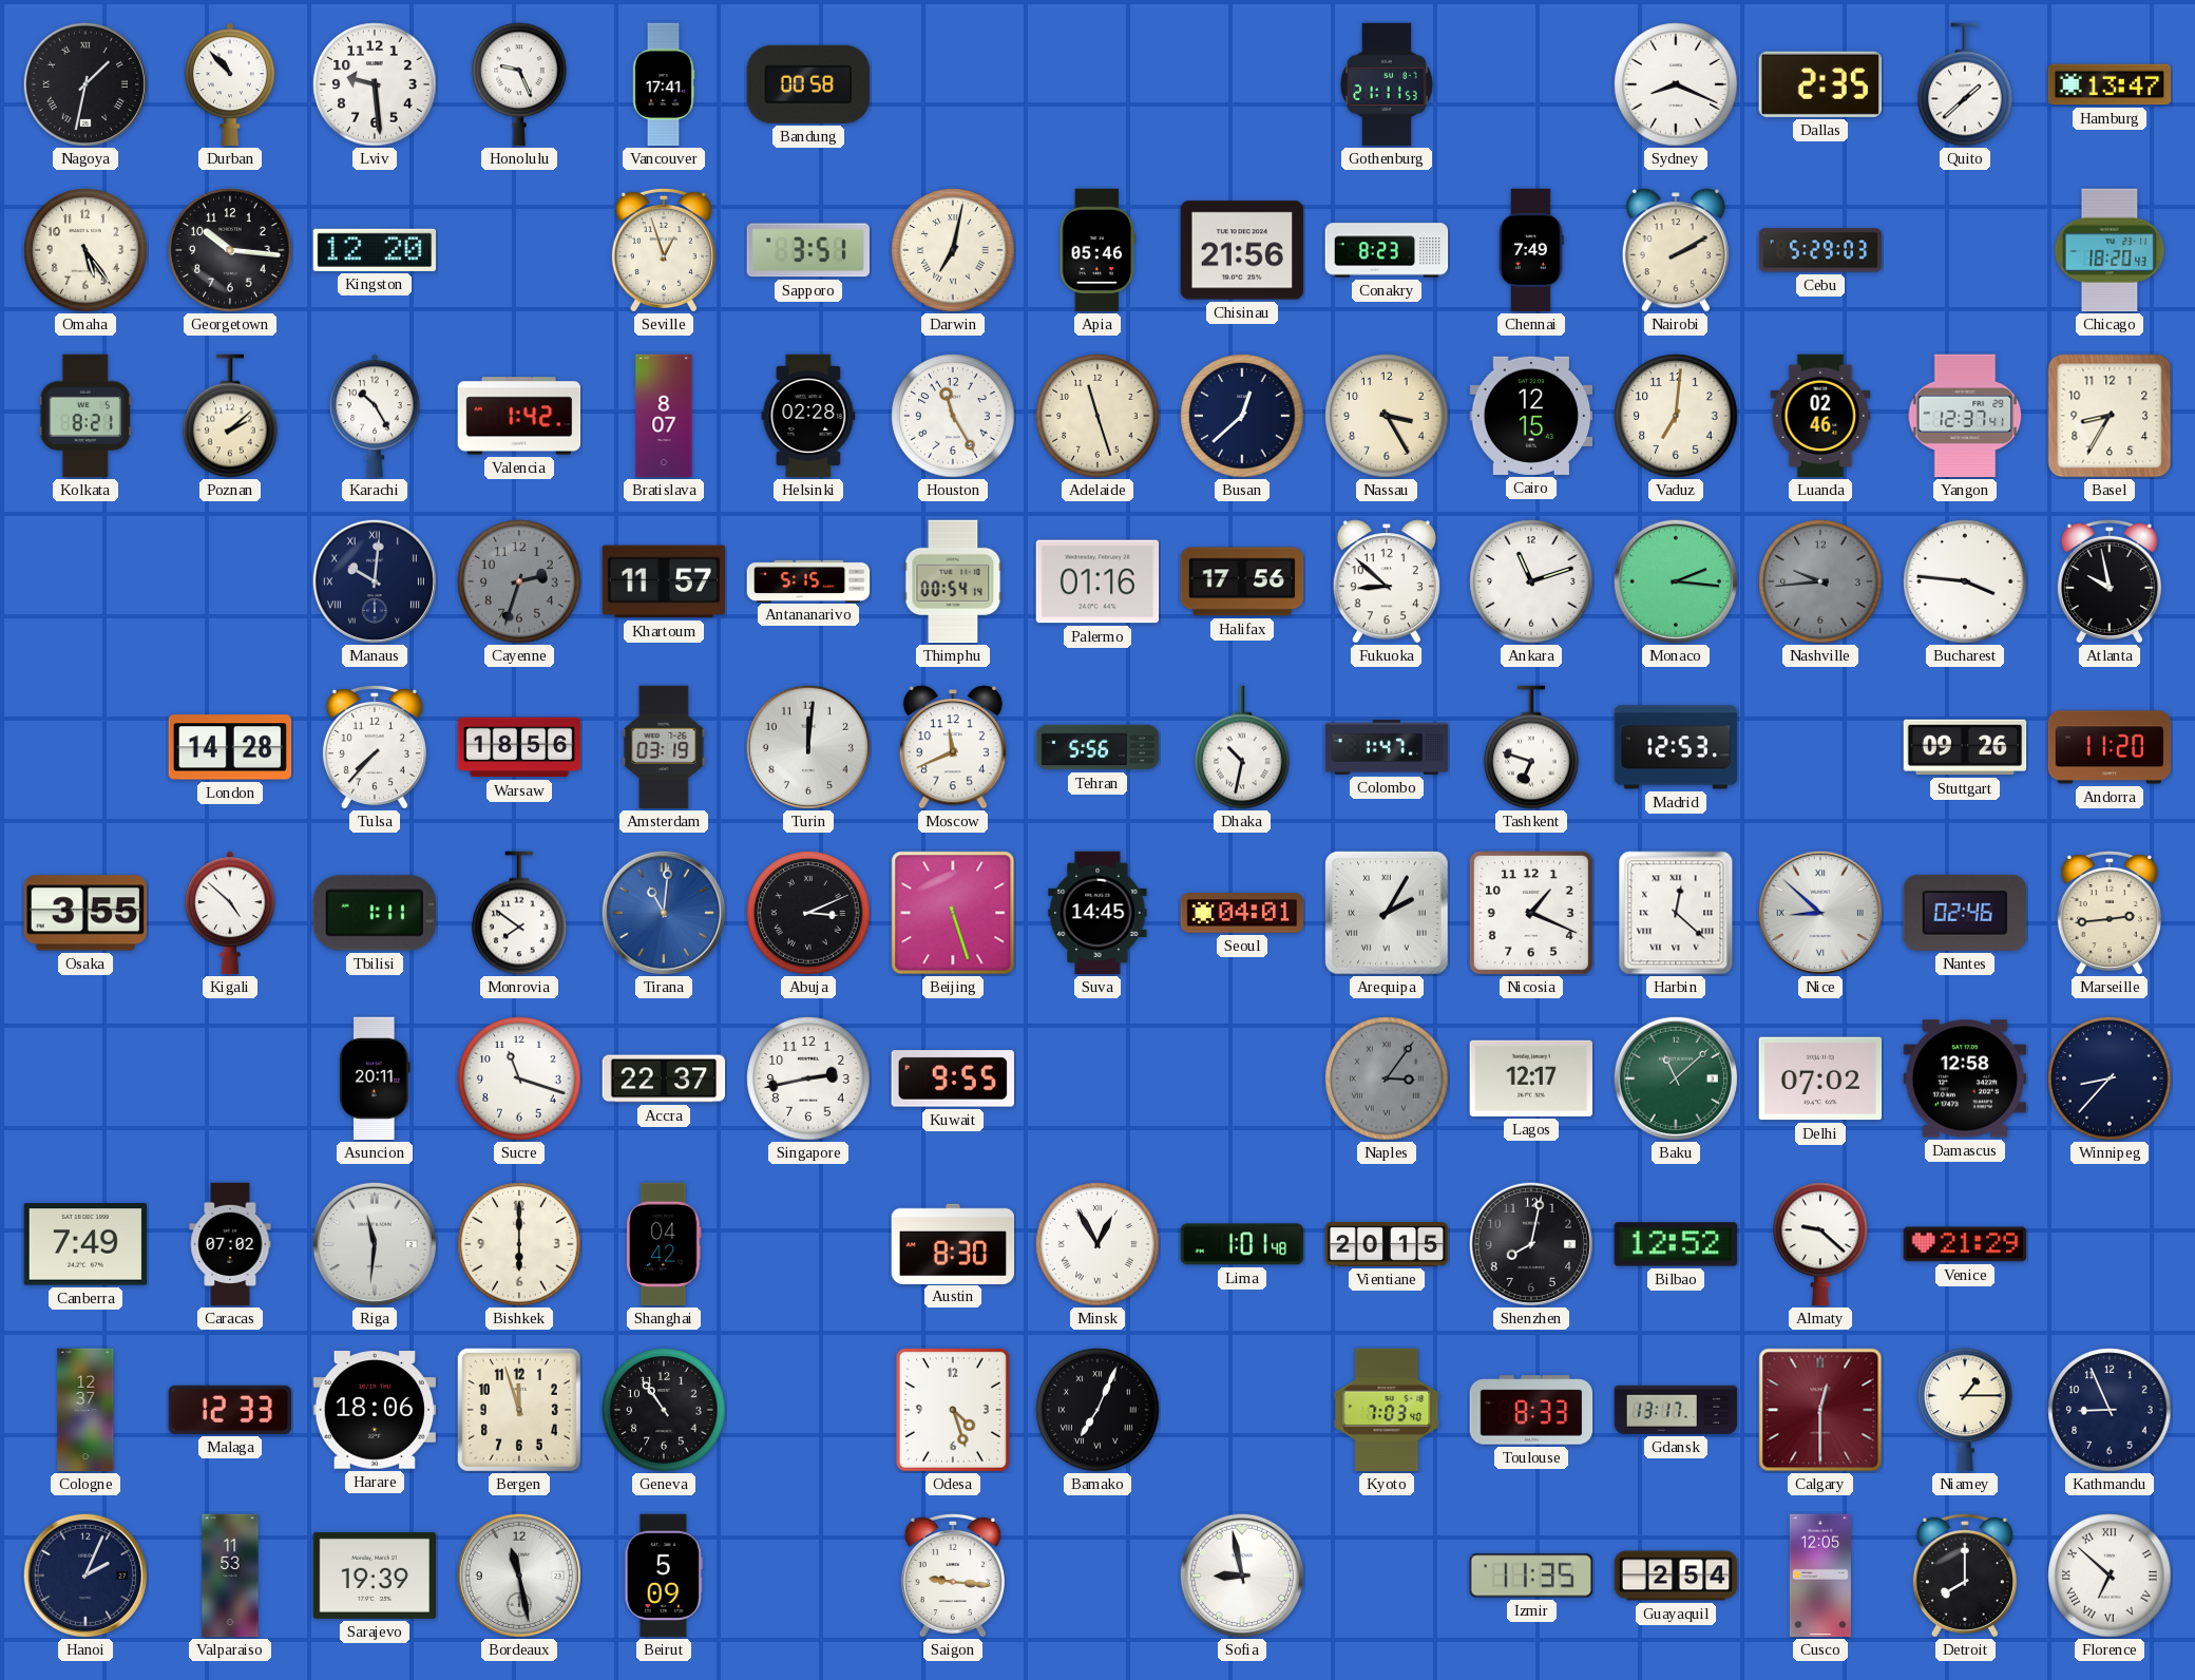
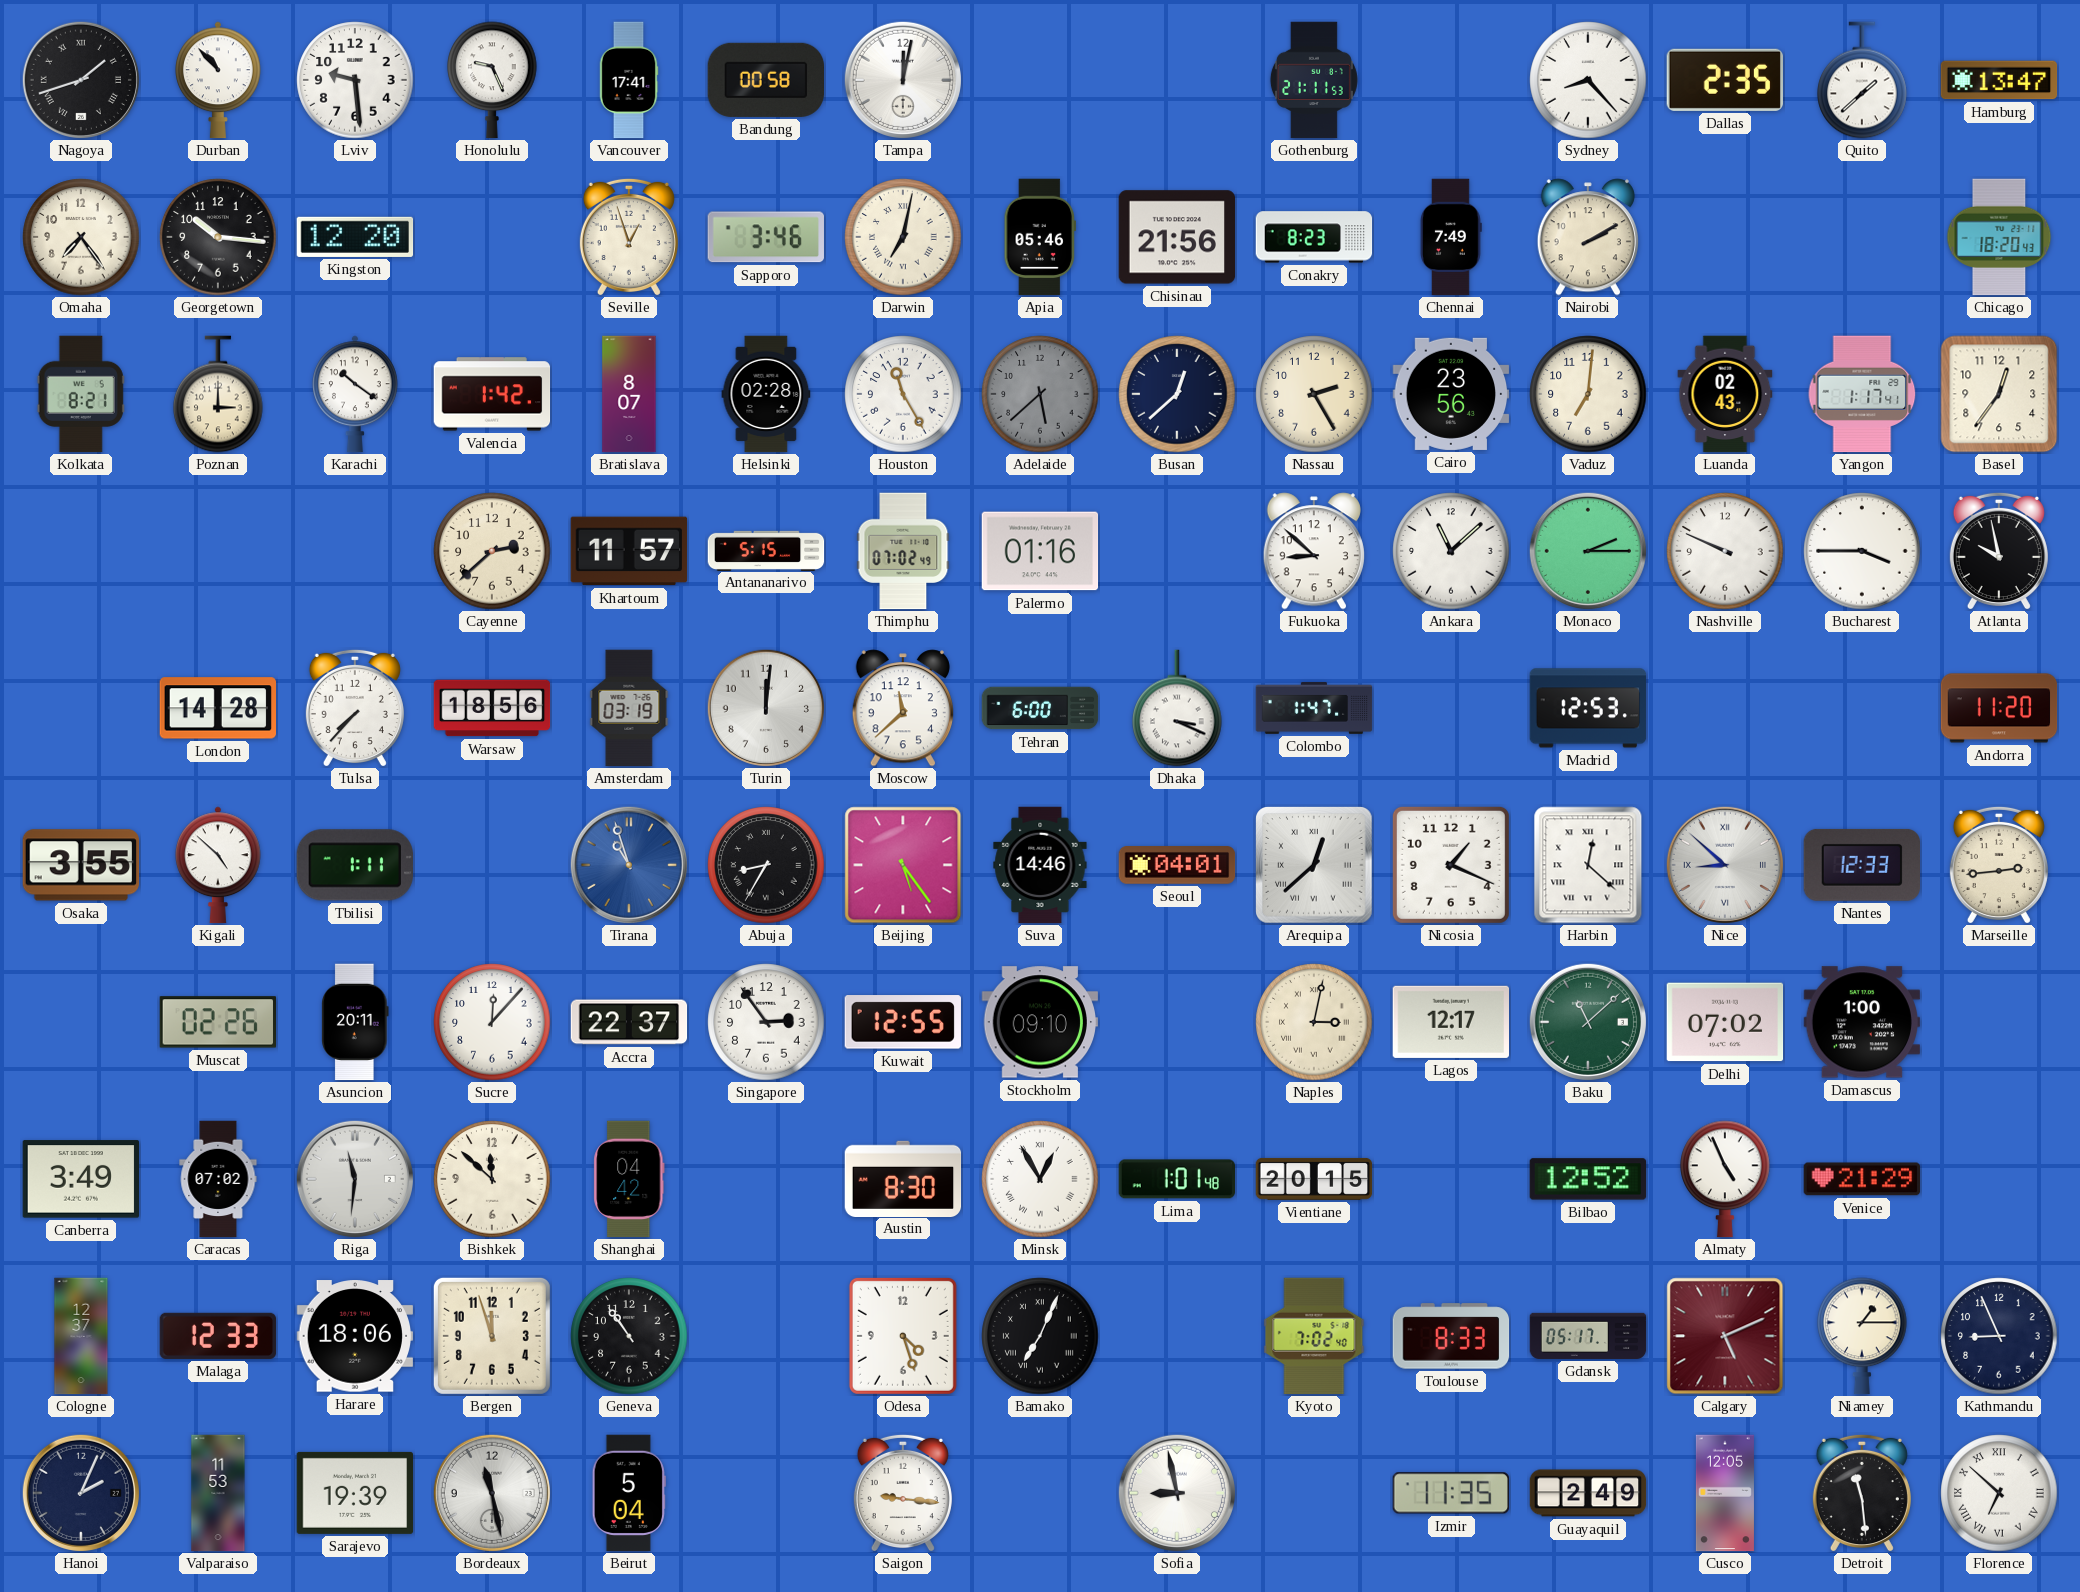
Nagoya: 1:32 -> 1:42
Tampa: none -> 12:02
Sydney: 8:19 -> 8:23
Omaha: 5:24 -> 7:24
Sapporo: 3:51 -> 3:46
Cebu: 5:29 -> none
Poznan: 2:08 -> 3:00
Karachi: 10:25 -> 10:21
Adelaide: 11:27 -> 5:38
Adelaide dial: cream -> grey
Nassau: 3:25 -> 2:25
Cairo: 12:15 -> 23:56
Luanda: 02:46 -> 02:43
Yangon: 12:37 -> 1:17
Basel: 8:35 -> 12:36
Manaus: 10:01 -> none
Cayenne: 2:33 -> 2:38
Cayenne dial: grey -> cream
Thimphu: 00:54 -> 07:02
Halifax: 17:56 -> none
Ankara: 11:12 -> 11:08
Monaco: 2:16 -> 2:15
Nashville: 9:44 -> 9:49
Nashville dial: grey -> white
Bucharest: 3:46 -> 3:45
Moscow: 11:41 -> 11:38
Tehran: 5:56 -> 6:00
Dhaka: 10:32 -> 3:19
Tashkent: 6:48 -> none
Stuttgart: 09:26 -> none
Monrovia: 7:51 -> none
Tirana: 11:01 -> 10:57
Abuja: 3:11 -> 8:35
Beijing: 5:27 -> 5:24
Suva: 14:45 -> 14:46
Arequipa: 2:05 -> 12:38
Nantes: 02:46 -> 12:33
Muscat: none -> 02:26
Sucre: 11:18 -> 12:07
Singapore: 2:43 -> 2:54
Kuwait: 9:55 -> 12:55
Stockholm: none -> 09:10
Naples: 3:06 -> 3:02
Naples dial: grey -> cream
Damascus: 12:58 -> 1:00
Winnipeg: 8:37 -> none
Canberra: 7:49 -> 3:49
Bishkek: 6:00 -> 11:52
Shenzhen: 8:02 -> none
Almaty: 9:22 -> 4:56
Kyoto: 7:03 -> 7:02
Gdansk: 13:17 -> 05:17
Calgary: 12:30 -> 5:11
Beirut: 5:09 -> 5:04
Guayaquil: 2:54 -> 2:49
Detroit: 8:00 -> 11:29
